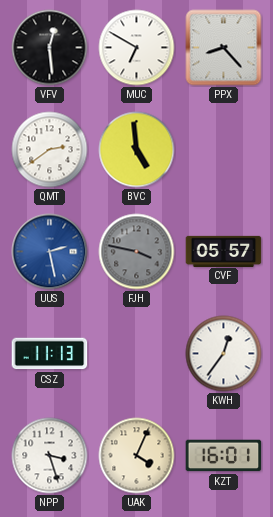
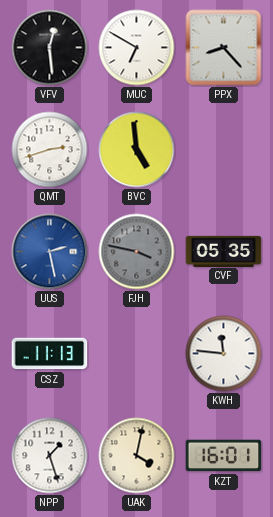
QMT: 2:39 -> 2:42
CVF: 05:57 -> 05:35
KWH: 12:36 -> 11:46
NPP: 3:27 -> 1:27
UAK: 4:04 -> 4:02
